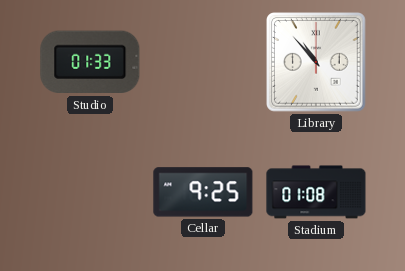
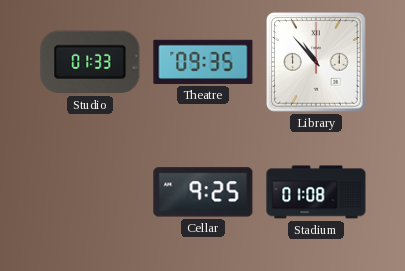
Theatre: none -> 09:35
